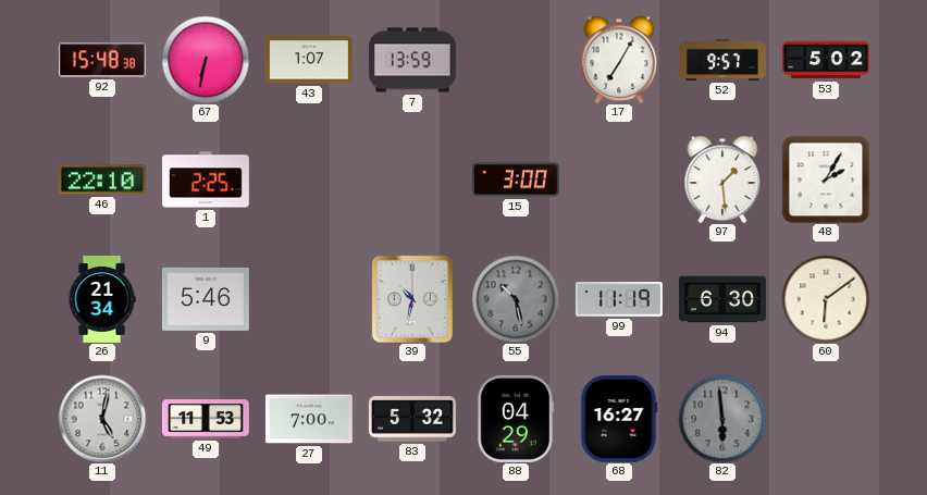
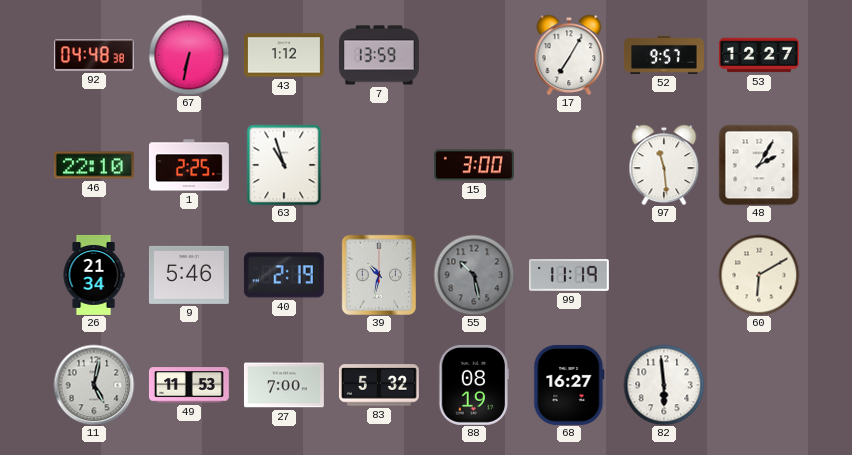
92: 15:48 -> 04:48
43: 1:07 -> 1:12
53: 5:02 -> 12:27
63: none -> 10:57
97: 1:29 -> 11:29
40: none -> 2:19
94: 6:30 -> none
60: 6:09 -> 6:10
88: 04:29 -> 08:19
82 dial: grey -> white
